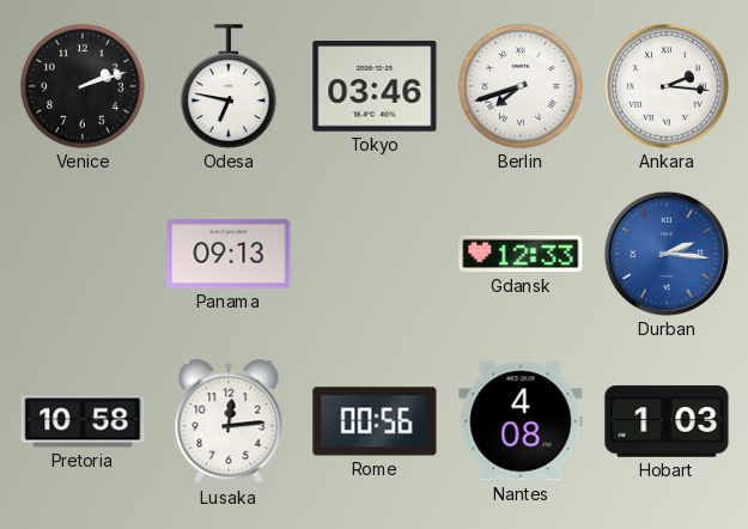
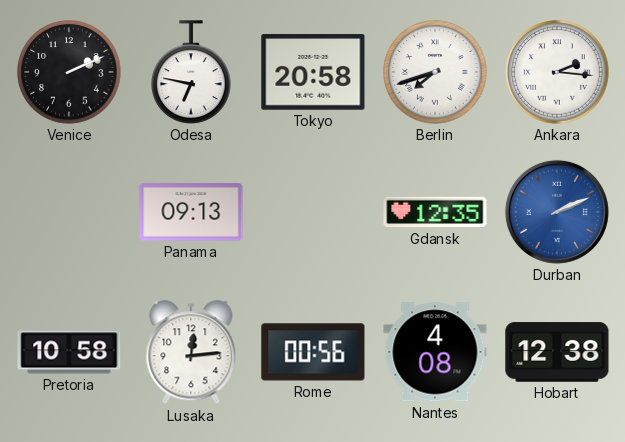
Venice: 2:12 -> 2:11
Tokyo: 03:46 -> 20:58
Gdansk: 12:33 -> 12:35
Durban: 2:16 -> 2:11
Hobart: 1:03 -> 12:38
